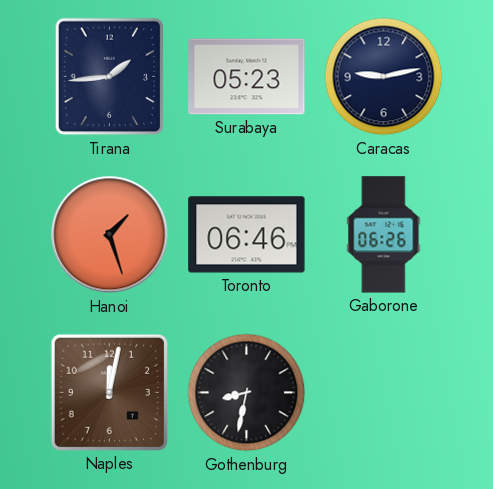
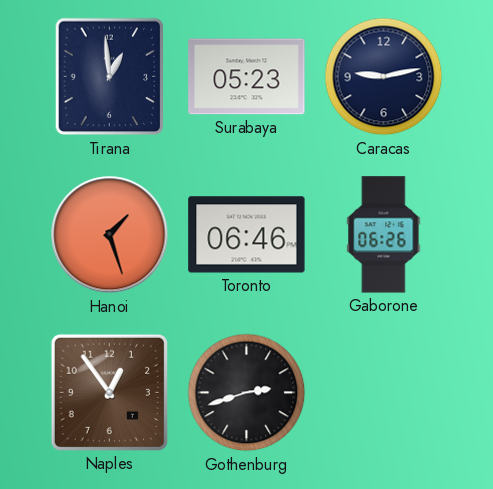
Tirana: 1:44 -> 12:59
Naples: 12:02 -> 12:54
Gothenburg: 8:32 -> 2:42
